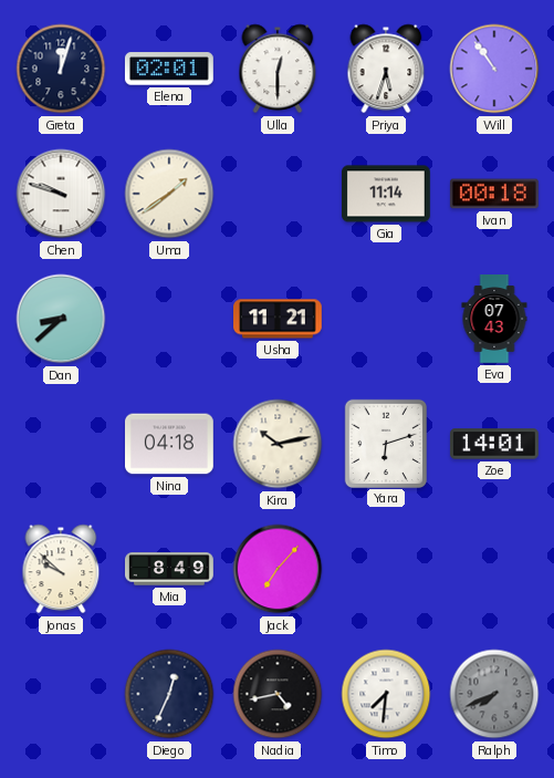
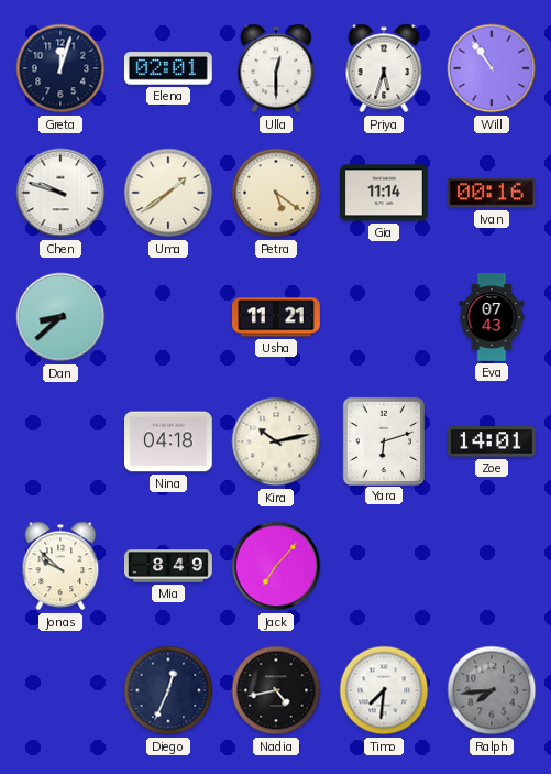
Petra: none -> 5:21
Ivan: 00:18 -> 00:16
Ralph: 7:41 -> 7:44
